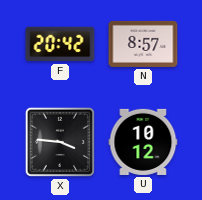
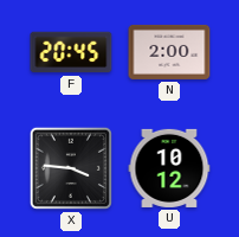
F: 20:42 -> 20:45
N: 8:57 -> 2:00
